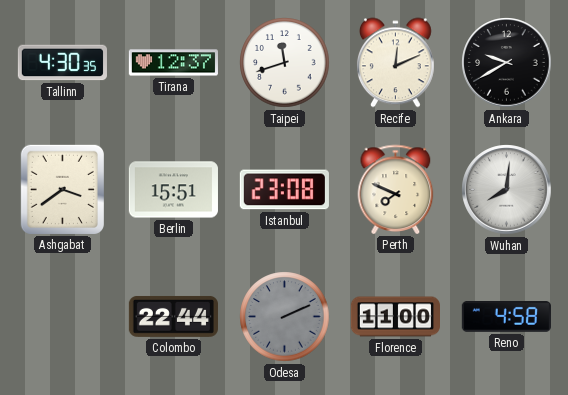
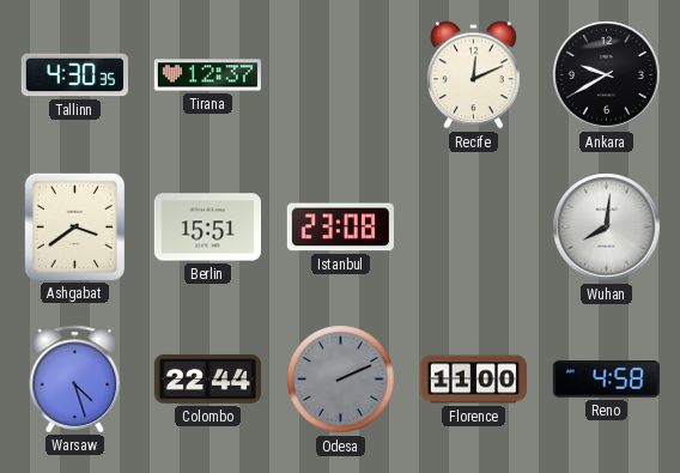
Taipei: 11:42 -> none
Perth: 7:49 -> none
Warsaw: none -> 4:27
